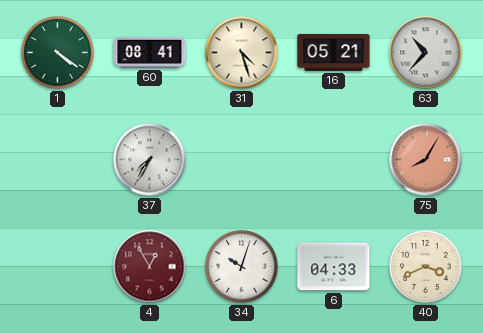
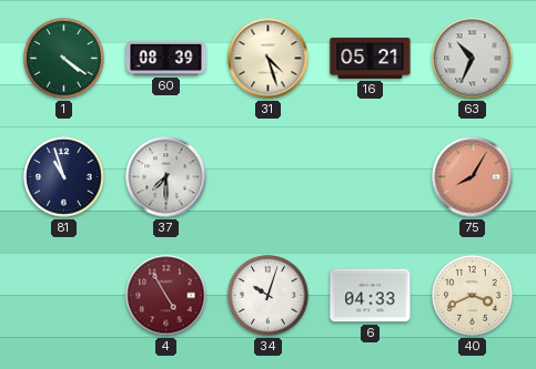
60: 08:41 -> 08:39
63: 10:37 -> 10:34
81: none -> 10:57
37: 7:35 -> 7:30
4: 12:55 -> 4:55
